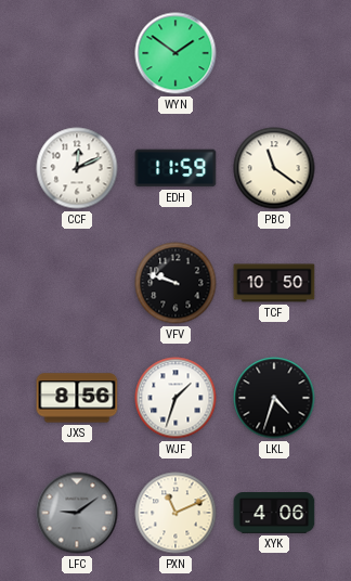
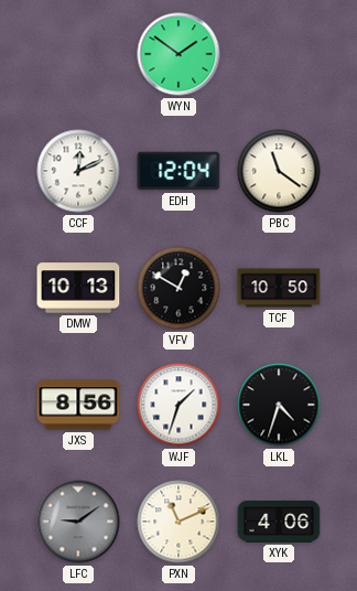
EDH: 11:59 -> 12:04
DMW: none -> 10:13
VFV: 9:48 -> 12:50
